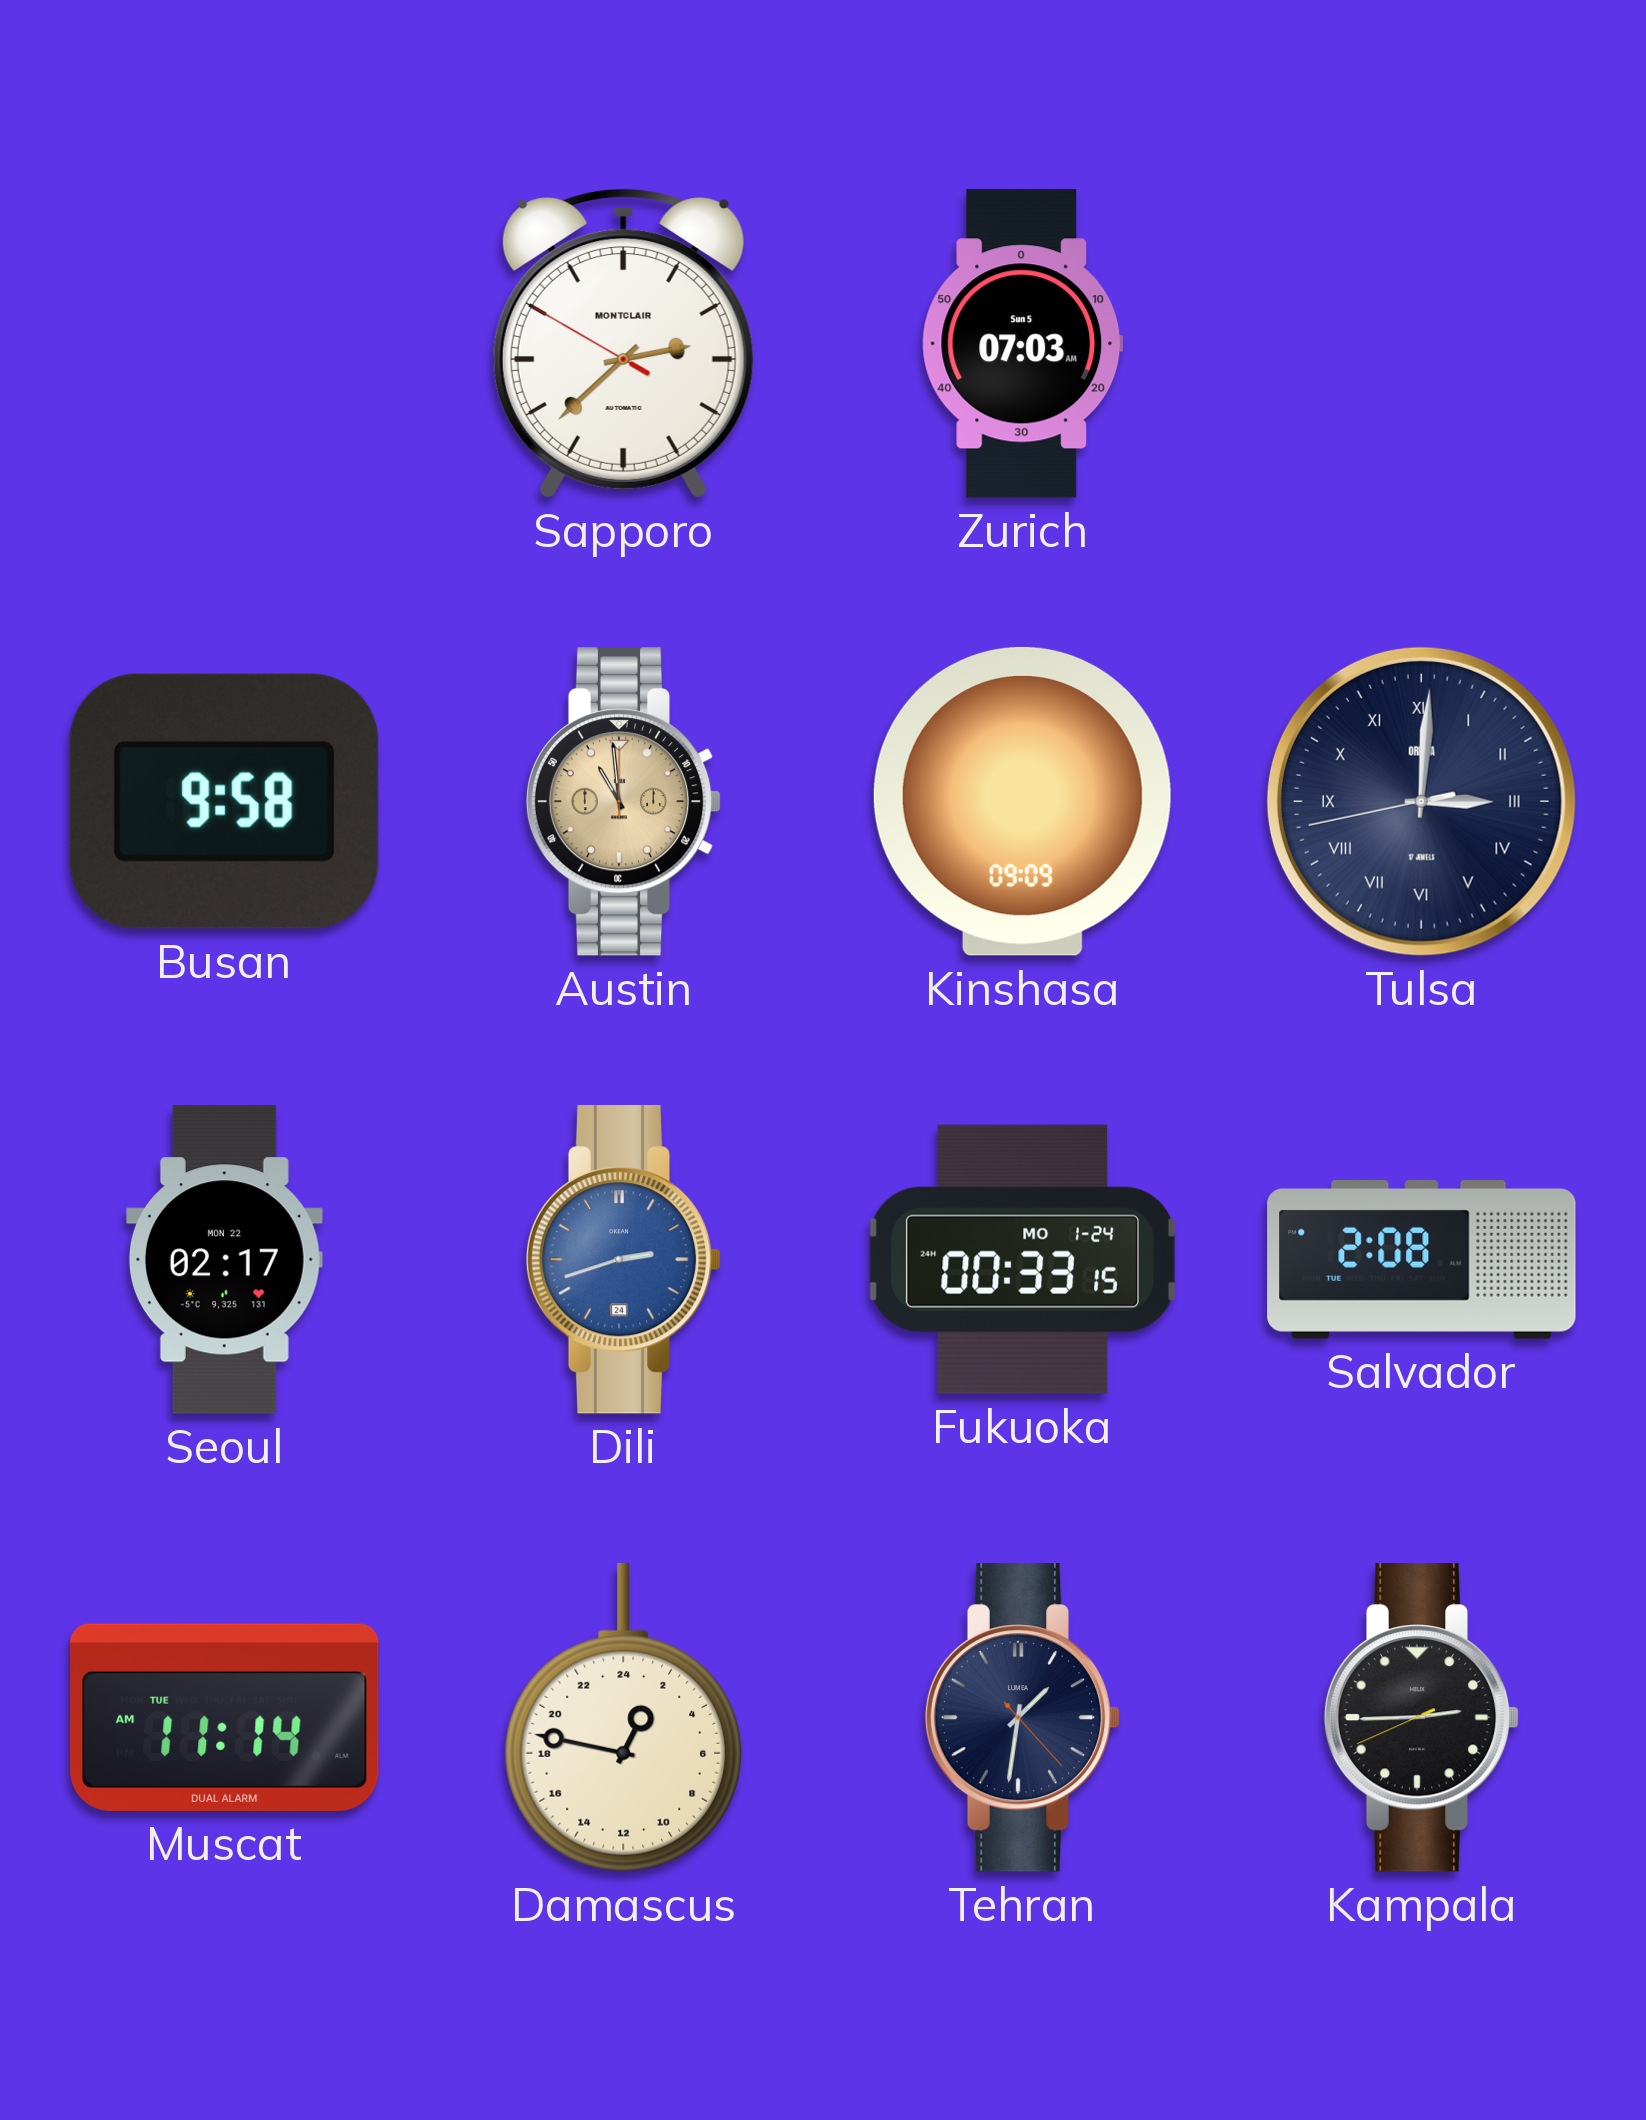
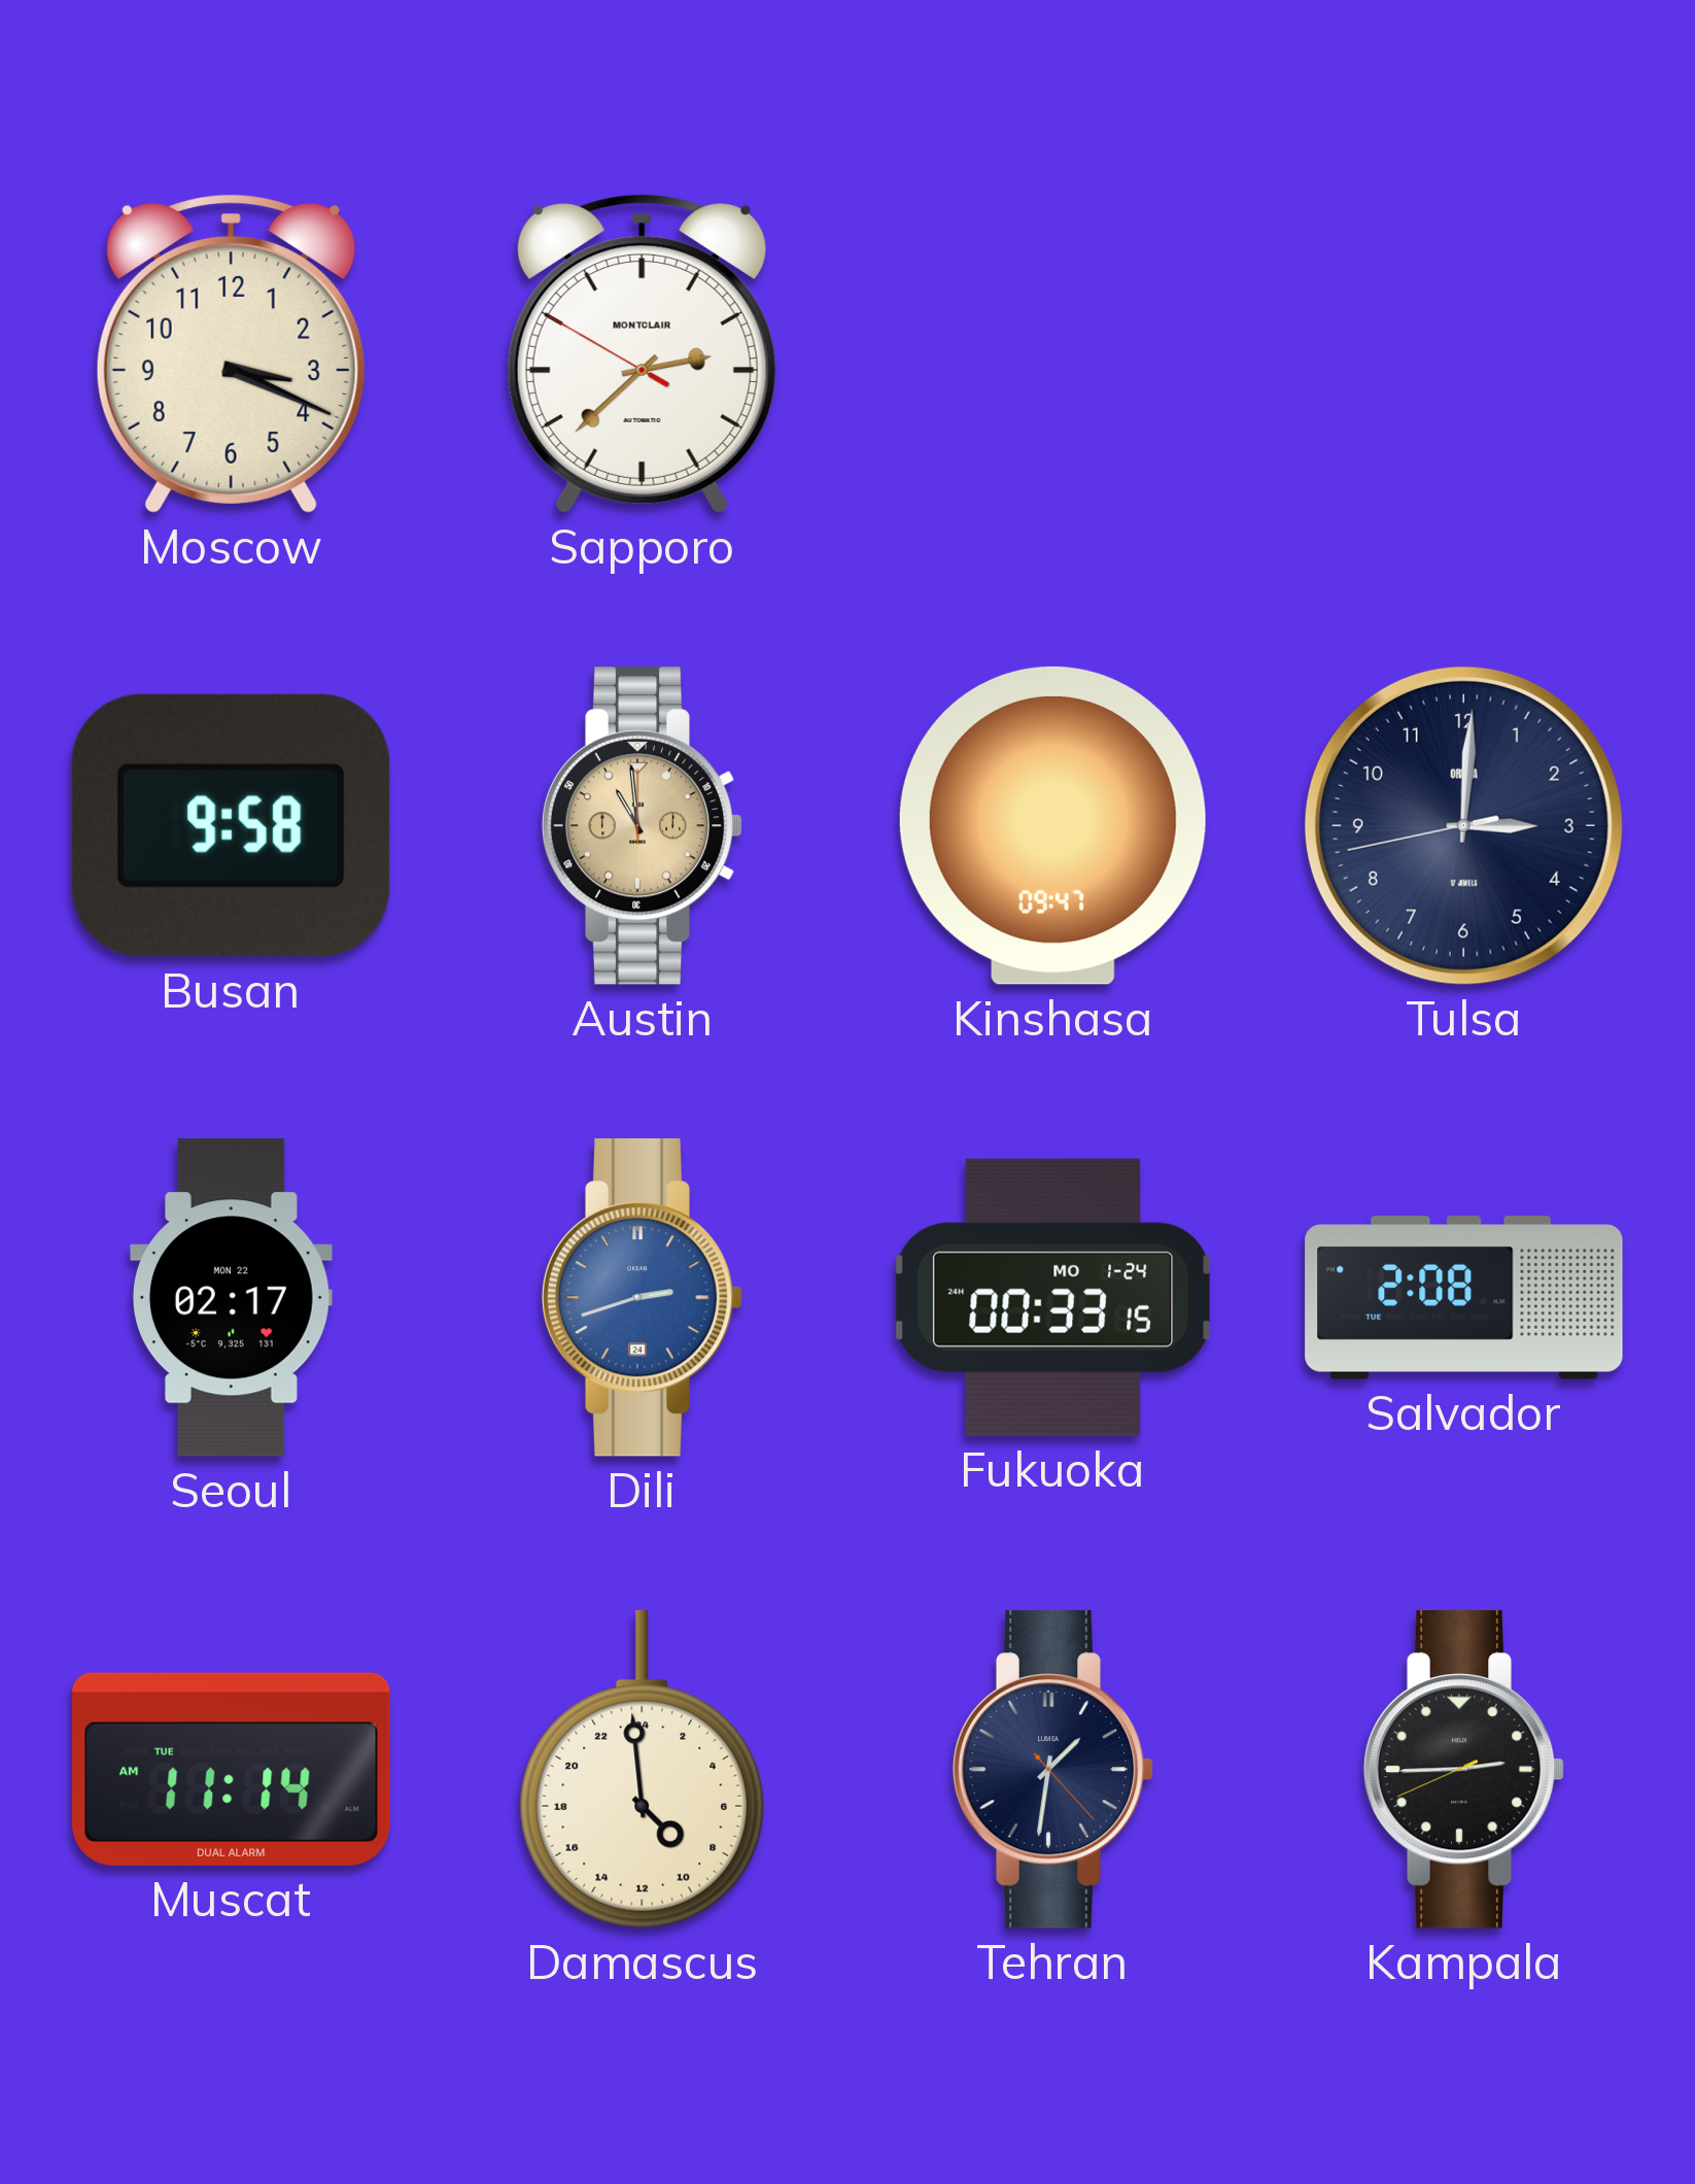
Moscow: none -> 3:19
Zurich: 07:03 -> none
Kinshasa: 09:09 -> 09:47
Tulsa numerals: Roman -> Arabic
Damascus: 1:47 -> 8:59
